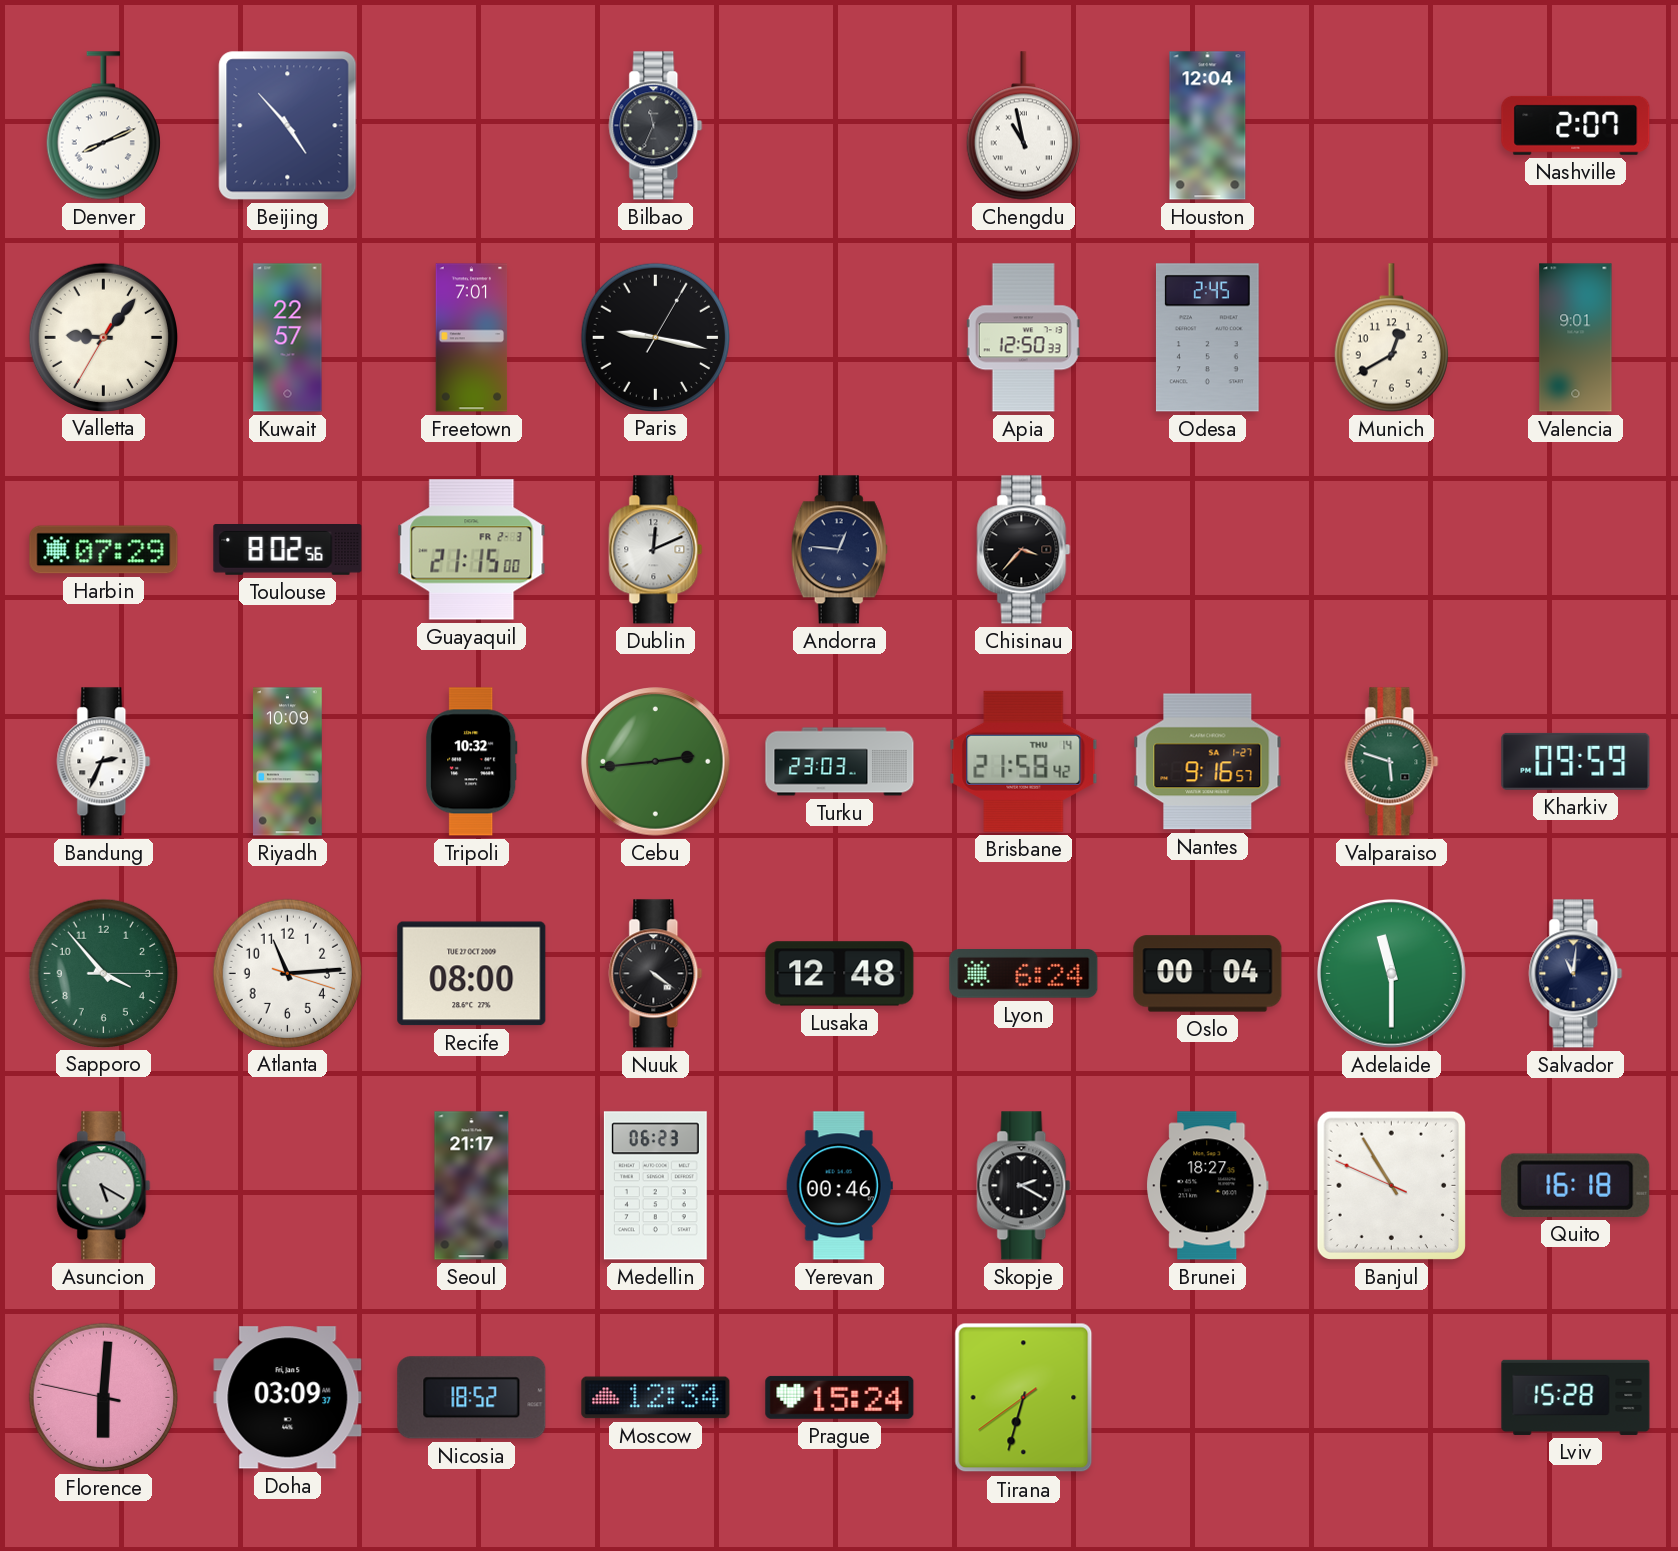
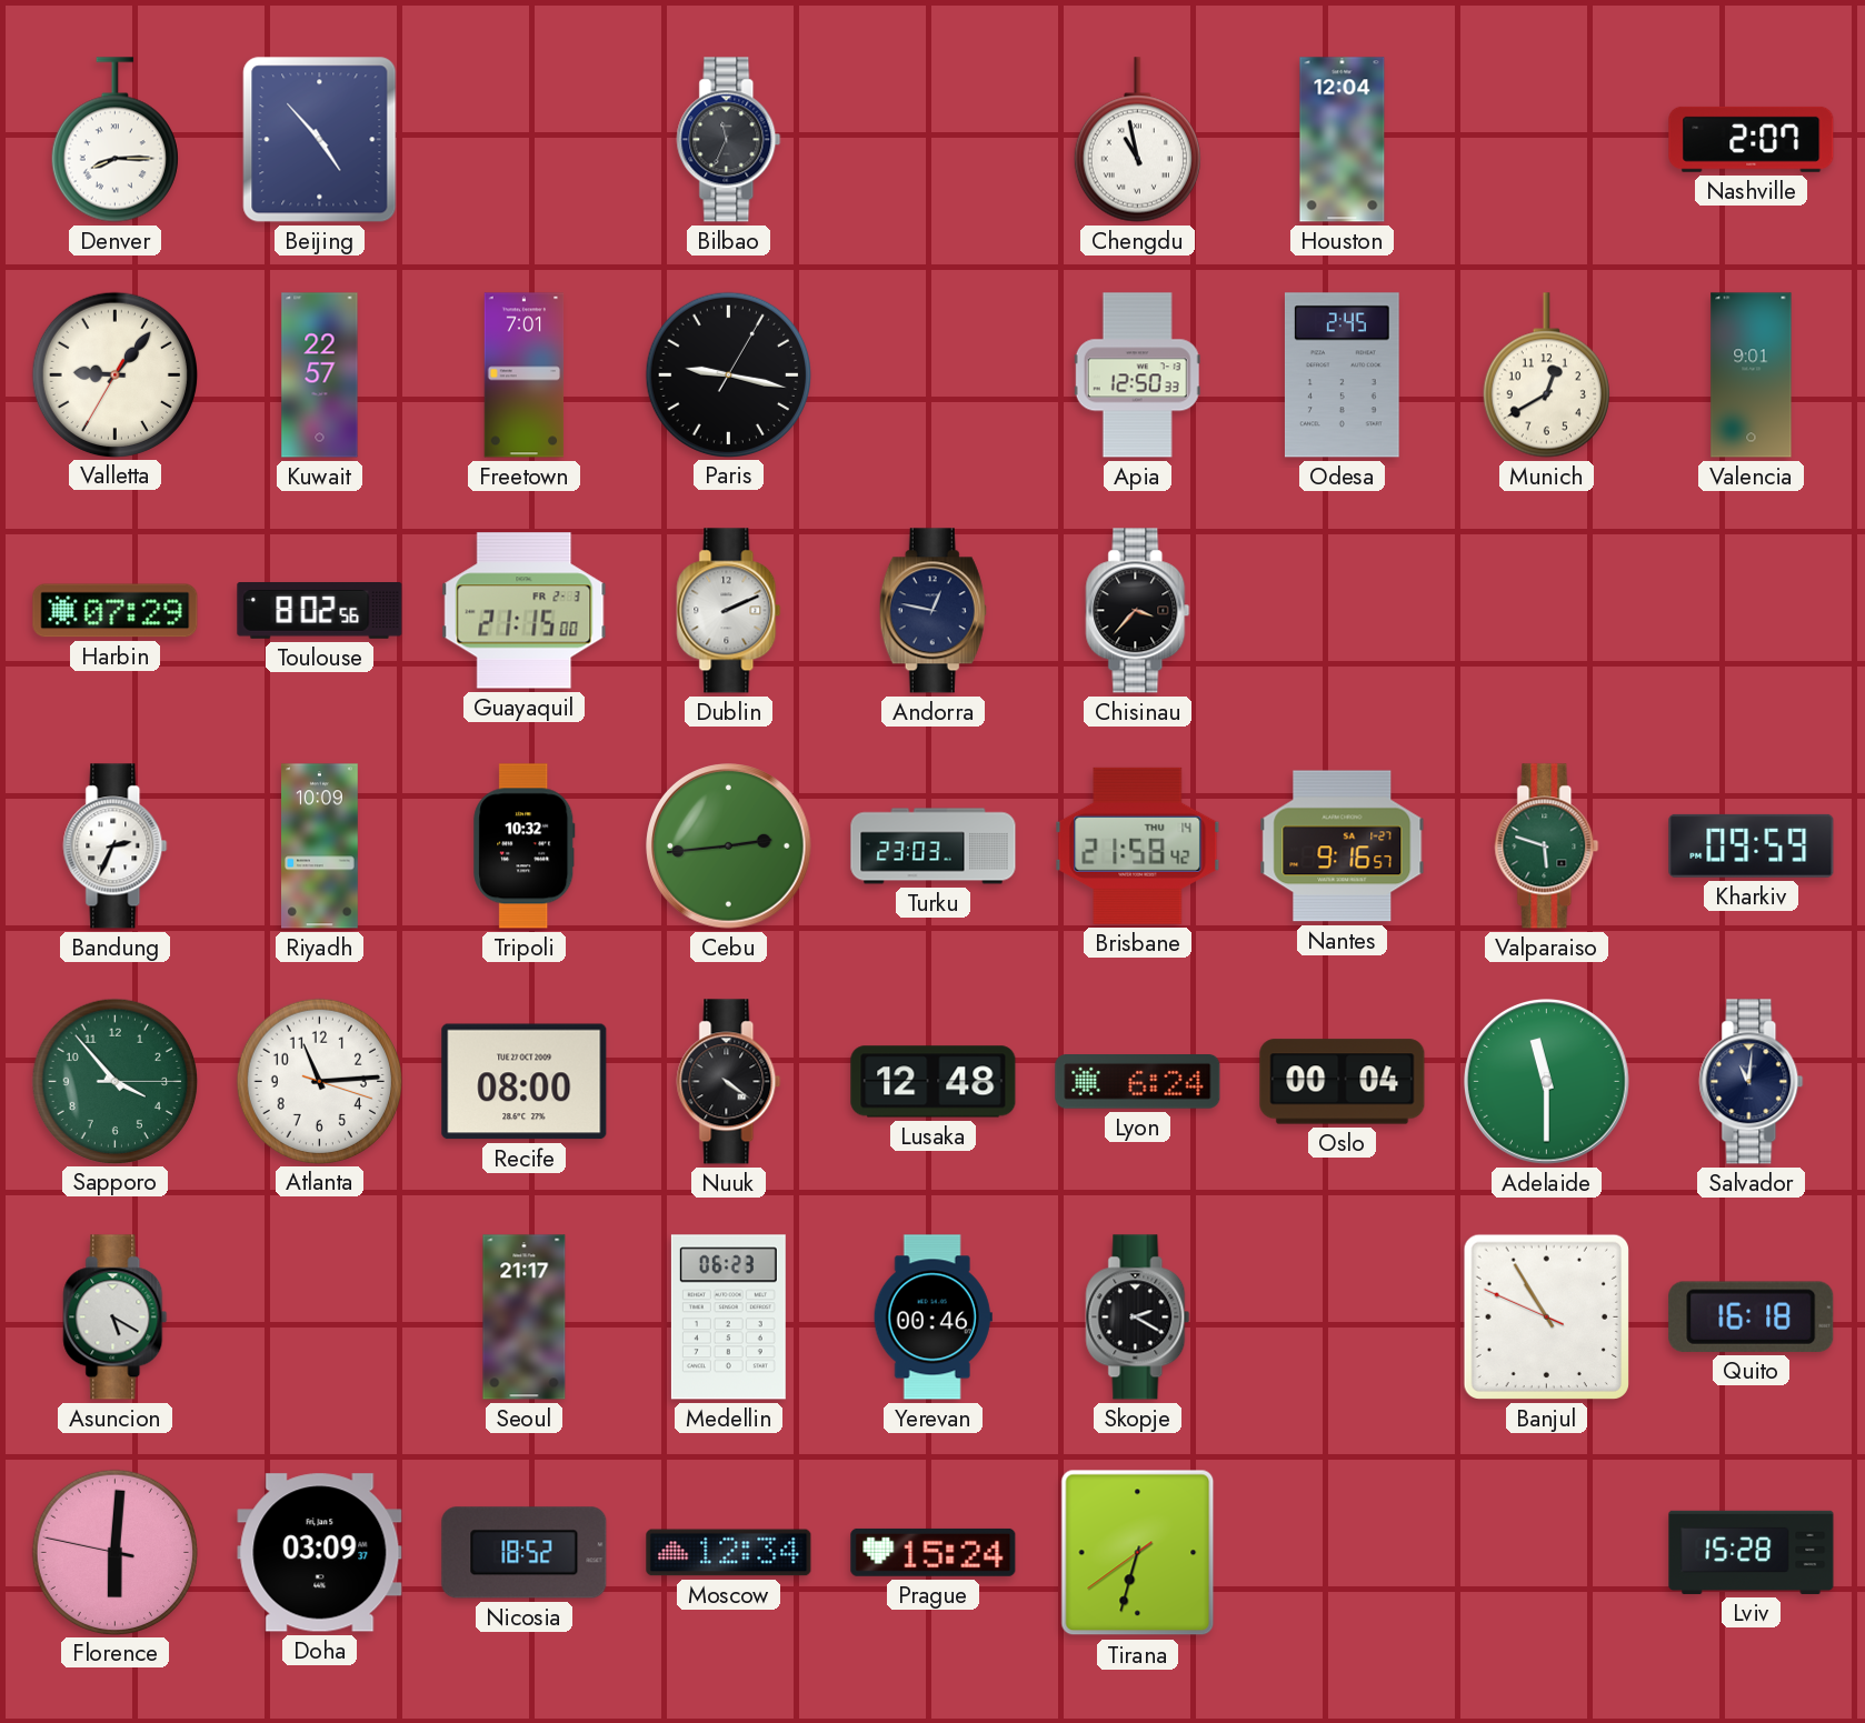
Denver: 8:11 -> 8:15
Dublin: 12:11 -> 2:11
Andorra: 12:46 -> 12:47
Brunei: 18:27 -> none
